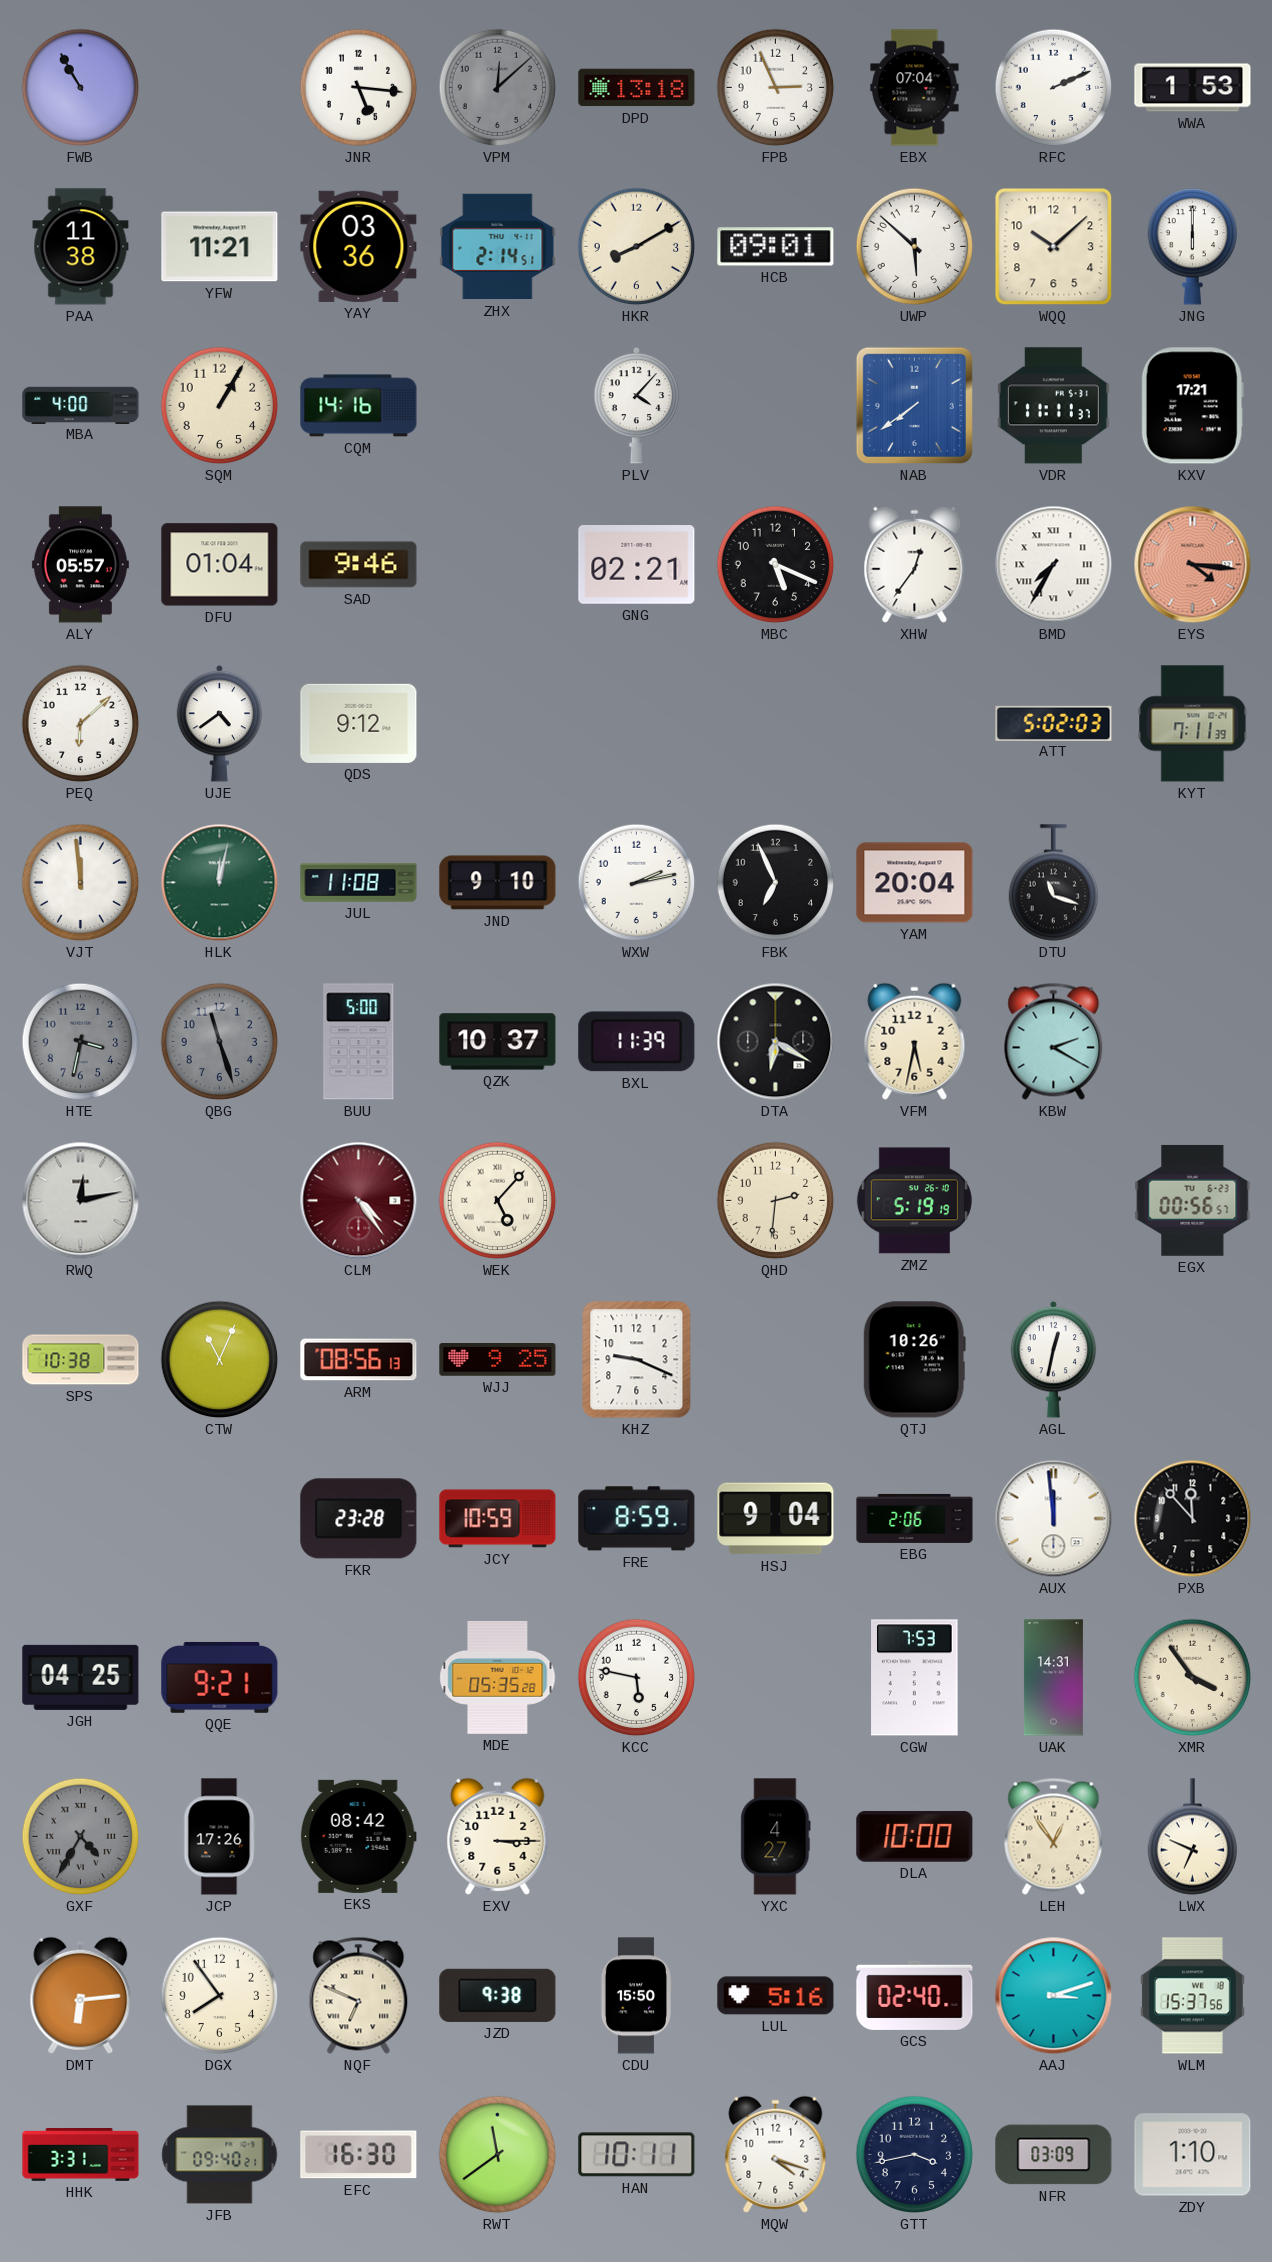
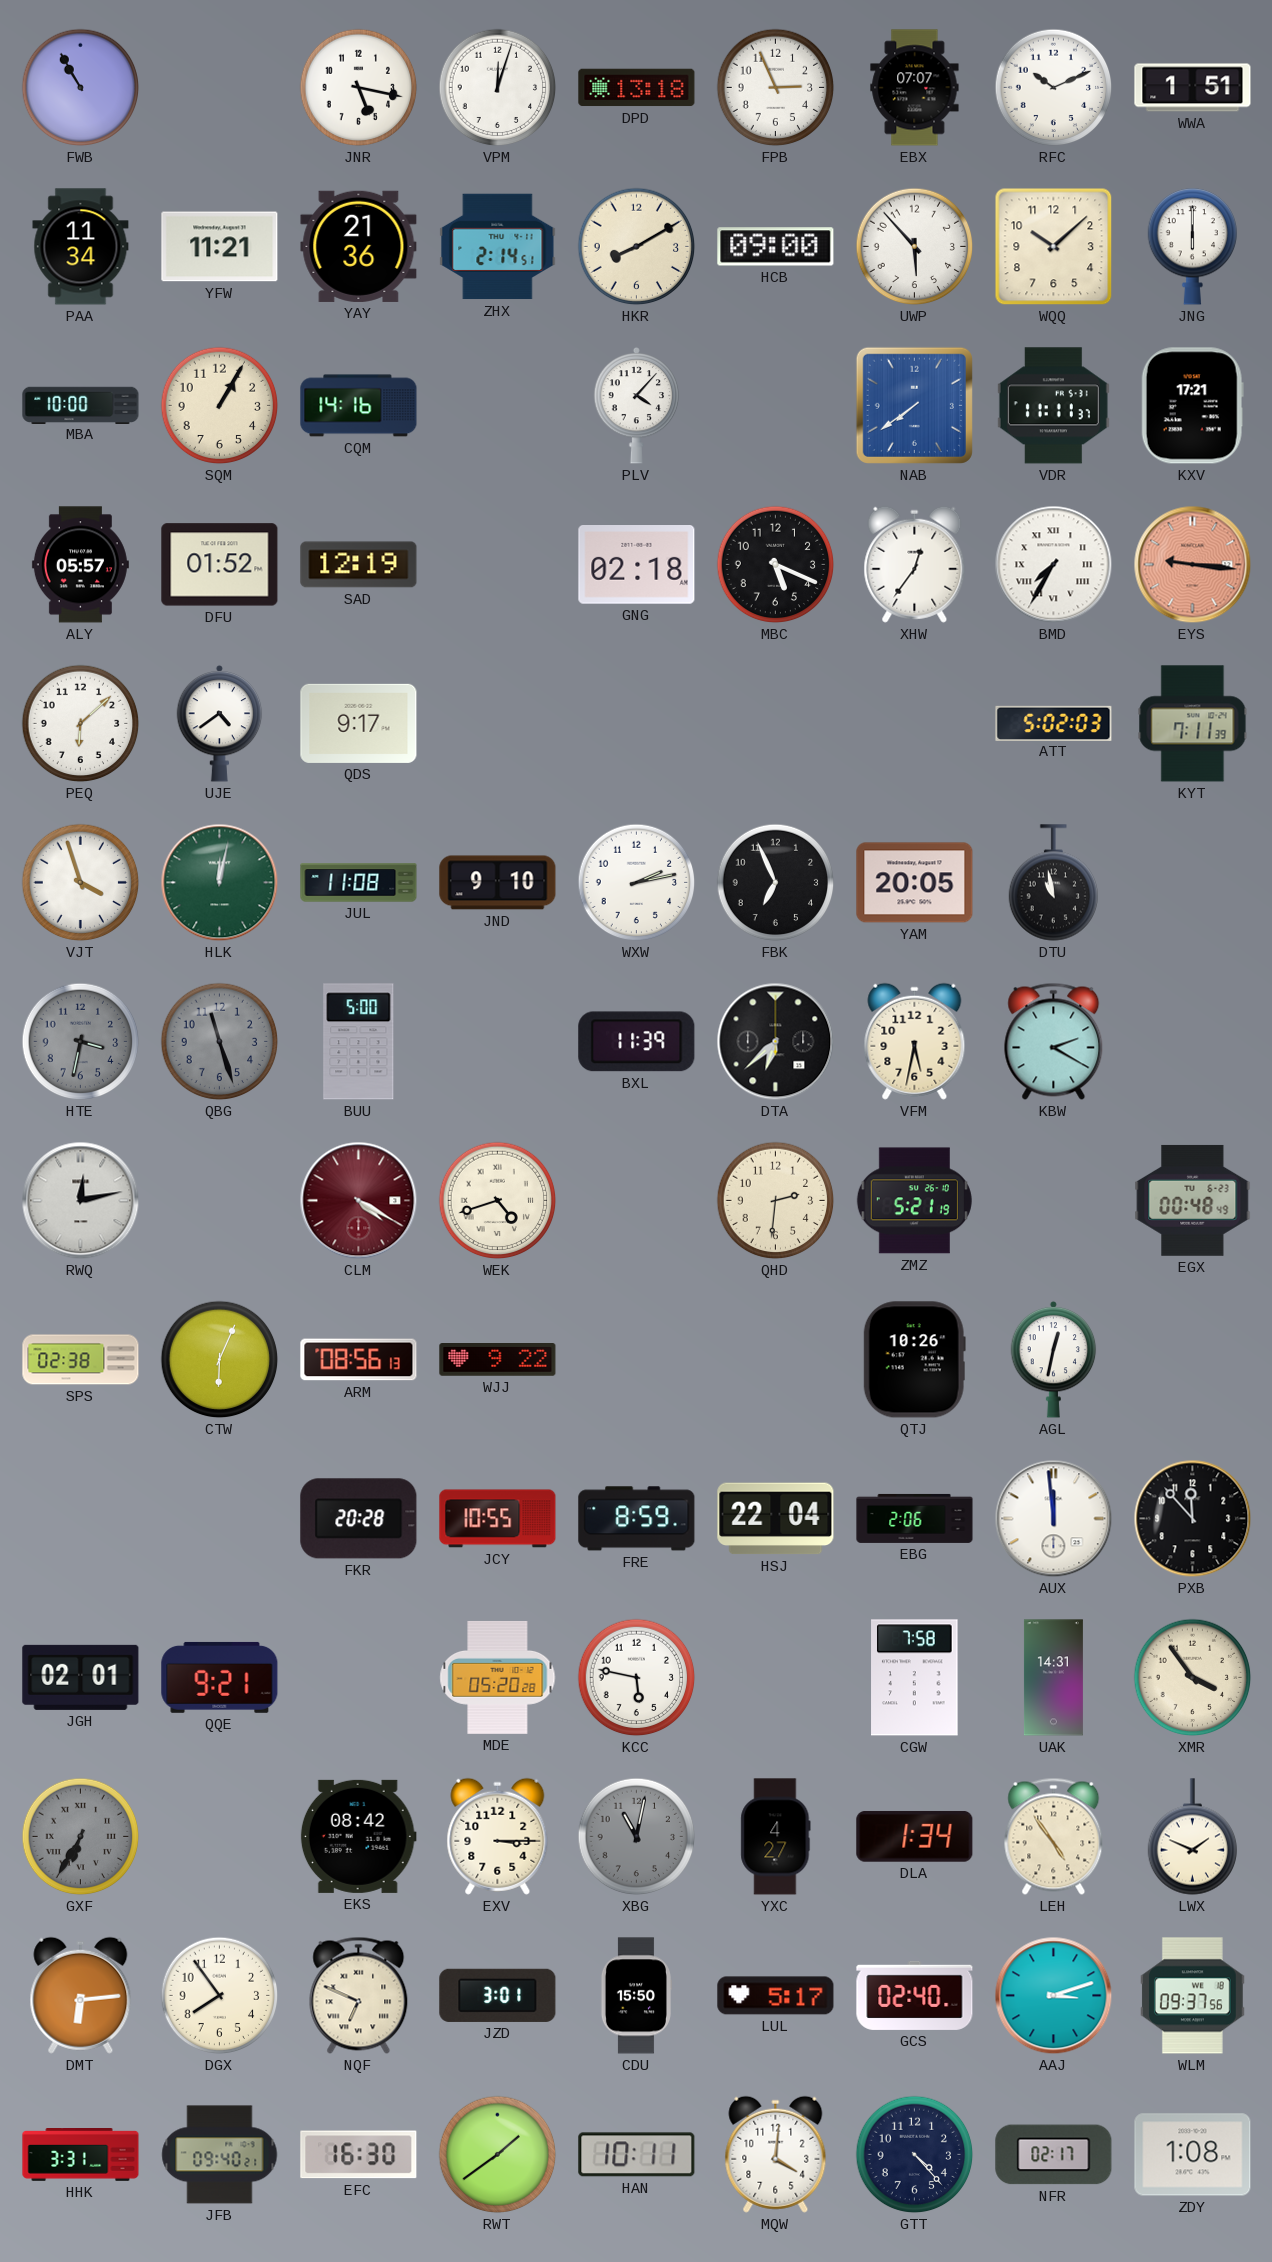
JNR: 5:16 -> 5:17
VPM: 12:08 -> 12:03
VPM dial: grey -> white
EBX: 07:04 -> 07:07
RFC: 2:11 -> 10:11
WWA: 1:53 -> 1:51
PAA: 11:38 -> 11:34
YAY: 03:36 -> 21:36
HCB: 09:01 -> 09:00
UWP: 5:52 -> 5:53
MBA: 4:00 -> 10:00
DFU: 01:04 -> 01:52
SAD: 9:46 -> 12:19
GNG: 02:21 -> 02:18
EYS: 4:16 -> 9:16
QDS: 9:12 -> 9:17
VJT: 11:59 -> 3:57
YAM: 20:04 -> 20:05
DTU: 11:18 -> 10:58
QZK: 10:37 -> none
DTA: 6:20 -> 6:38
CLM: 4:24 -> 4:20
WEK: 5:07 -> 4:42
ZMZ: 5:19 -> 5:21
EGX: 00:56 -> 00:48
SPS: 10:38 -> 02:38
CTW: 11:04 -> 6:04
WJJ: 9:25 -> 9:22
KHZ: 9:19 -> none
FKR: 23:28 -> 20:28
JCY: 10:59 -> 10:55
HSJ: 9:04 -> 22:04
JGH: 04:25 -> 02:01
MDE: 05:35 -> 05:20
CGW: 7:53 -> 7:58
GXF: 4:35 -> 6:35
JCP: 17:26 -> none
XBG: none -> 11:02
DLA: 10:00 -> 1:34
LEH: 12:54 -> 4:54
LWX: 6:49 -> 1:49
JZD: 9:38 -> 3:01
LUL: 5:16 -> 5:17
WLM: 15:37 -> 09:37
RWT: 11:39 -> 1:39
MQW: 4:18 -> 4:01
GTT: 3:43 -> 4:23
NFR: 03:09 -> 02:17
ZDY: 1:10 -> 1:08
